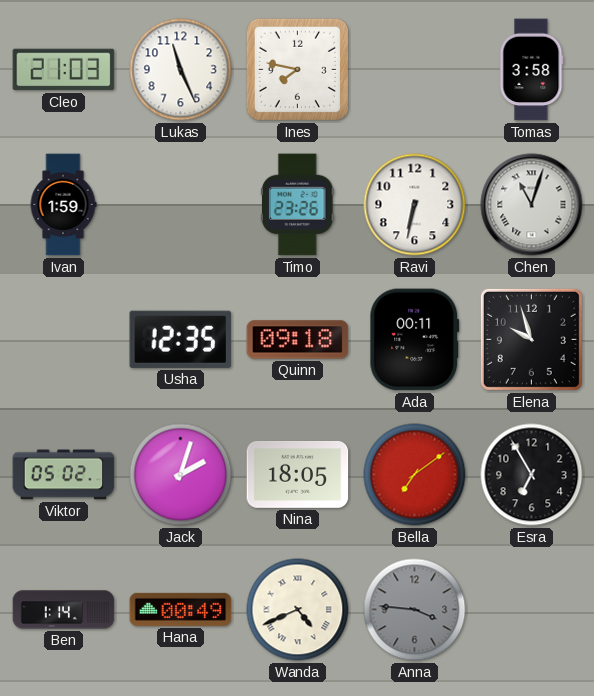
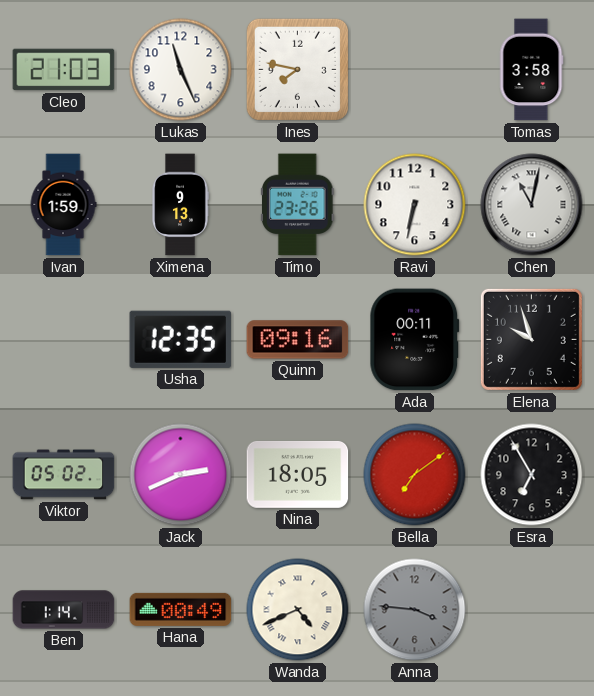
Ximena: none -> 9:13
Chen: 11:03 -> 11:02
Quinn: 09:18 -> 09:16
Jack: 2:03 -> 2:41
